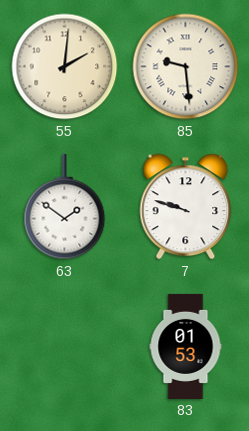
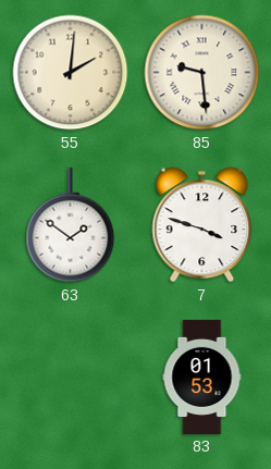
7: 9:48 -> 3:48
